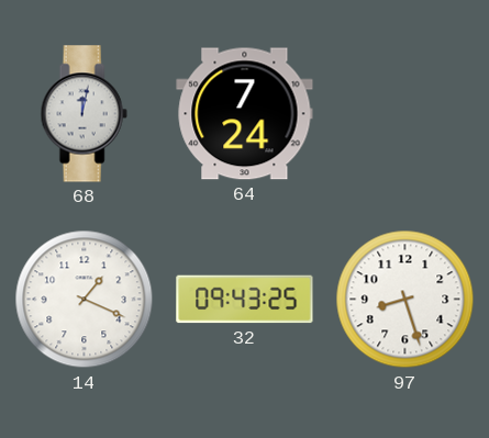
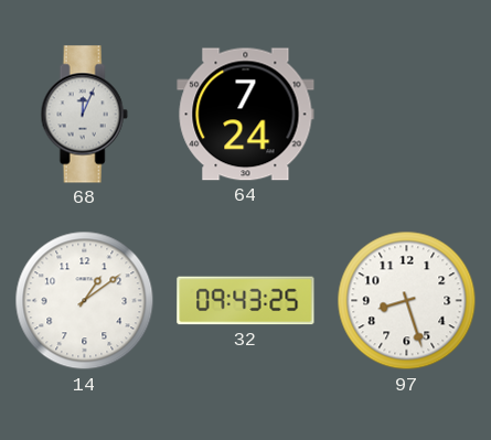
68: 12:02 -> 12:04
14: 1:19 -> 1:09
